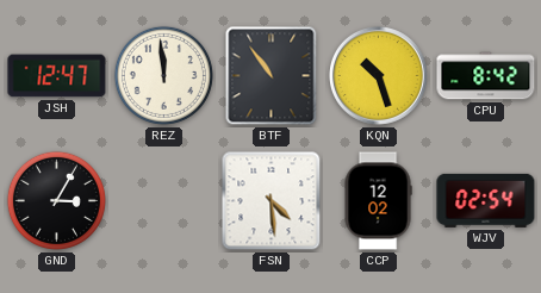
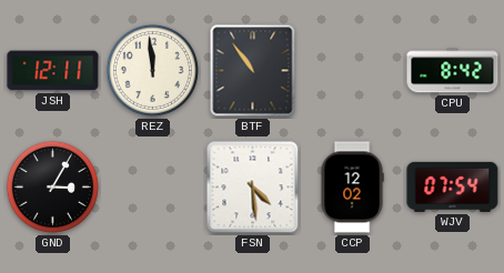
JSH: 12:47 -> 12:11
KQN: 10:27 -> none
WJV: 02:54 -> 07:54
